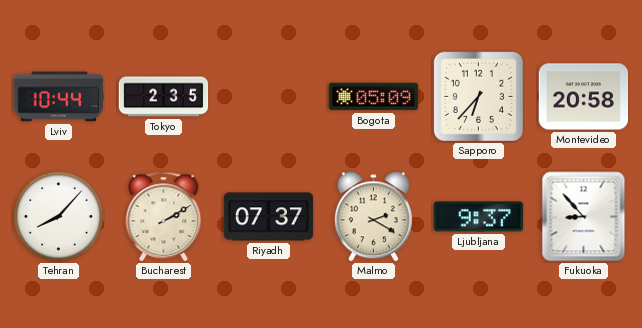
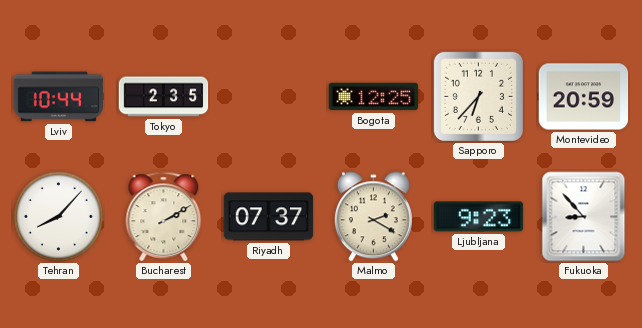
Bogota: 05:09 -> 12:25
Montevideo: 20:58 -> 20:59
Ljubljana: 9:37 -> 9:23
